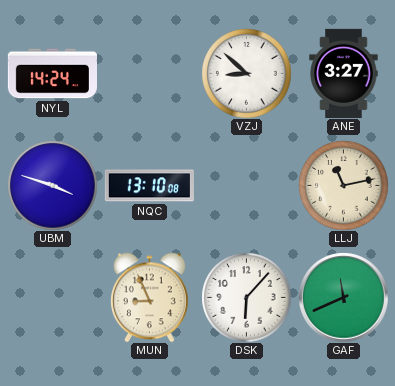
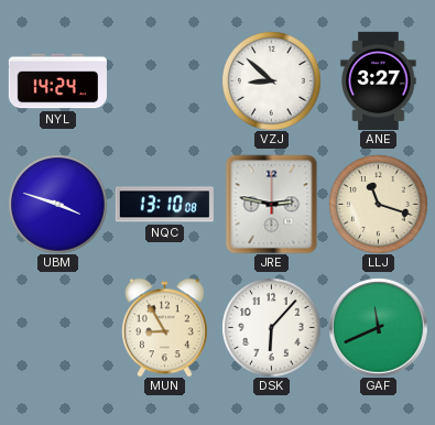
JRE: none -> 2:47
LLJ: 11:13 -> 11:18
MUN: 8:56 -> 8:55
